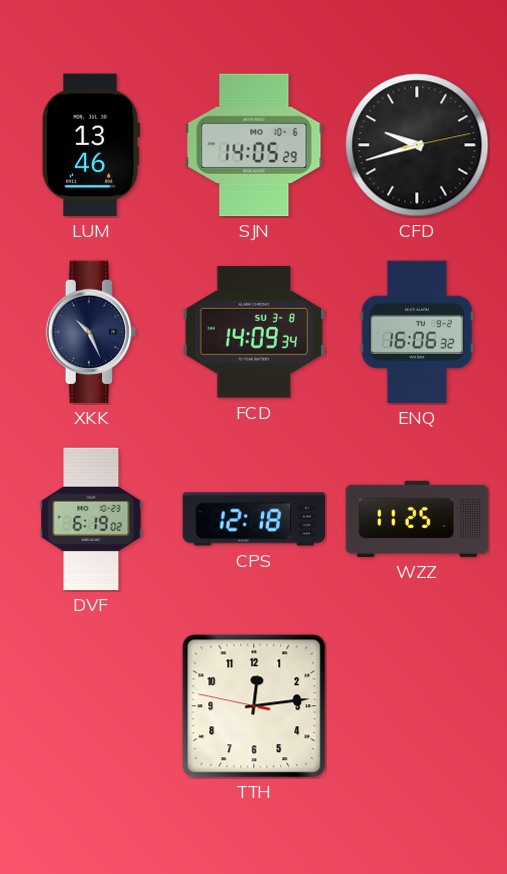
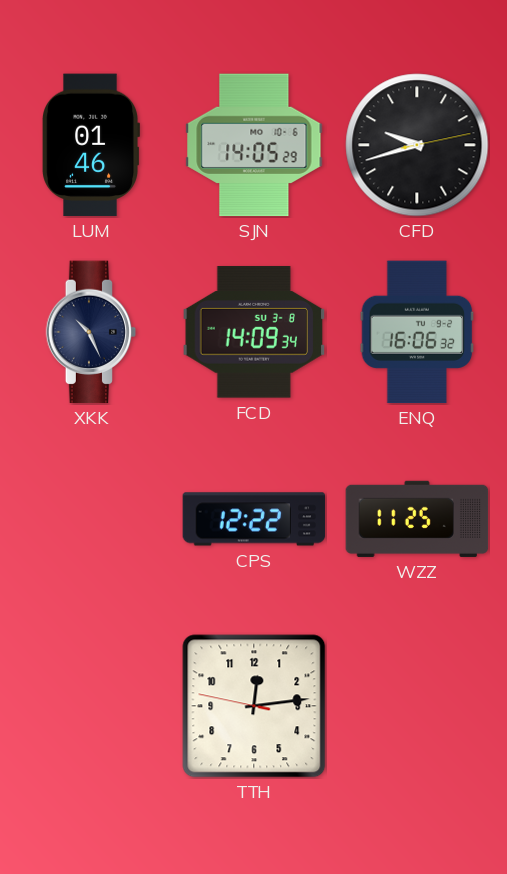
LUM: 13:46 -> 01:46
DVF: 6:19 -> none
CPS: 12:18 -> 12:22
